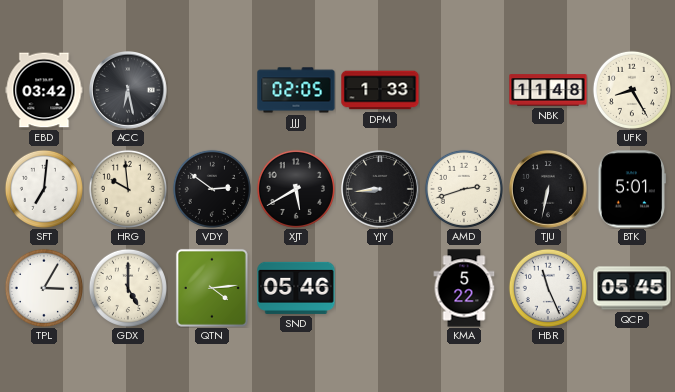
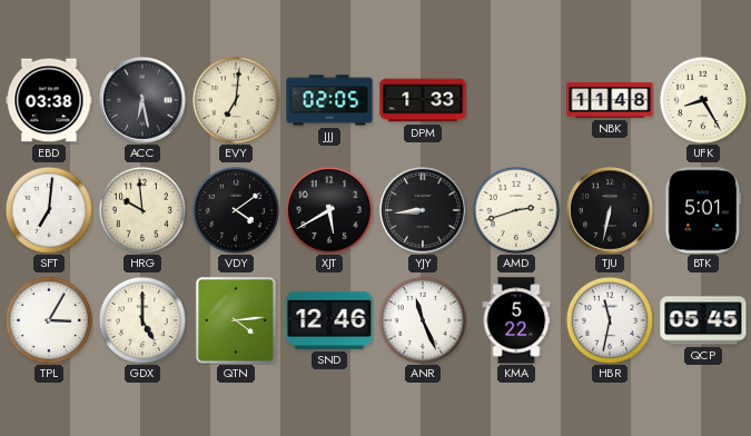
EBD: 03:42 -> 03:38
EVY: none -> 7:01
VDY: 2:51 -> 4:09
SND: 05:46 -> 12:46
ANR: none -> 11:26
HBR: 11:26 -> 11:32
